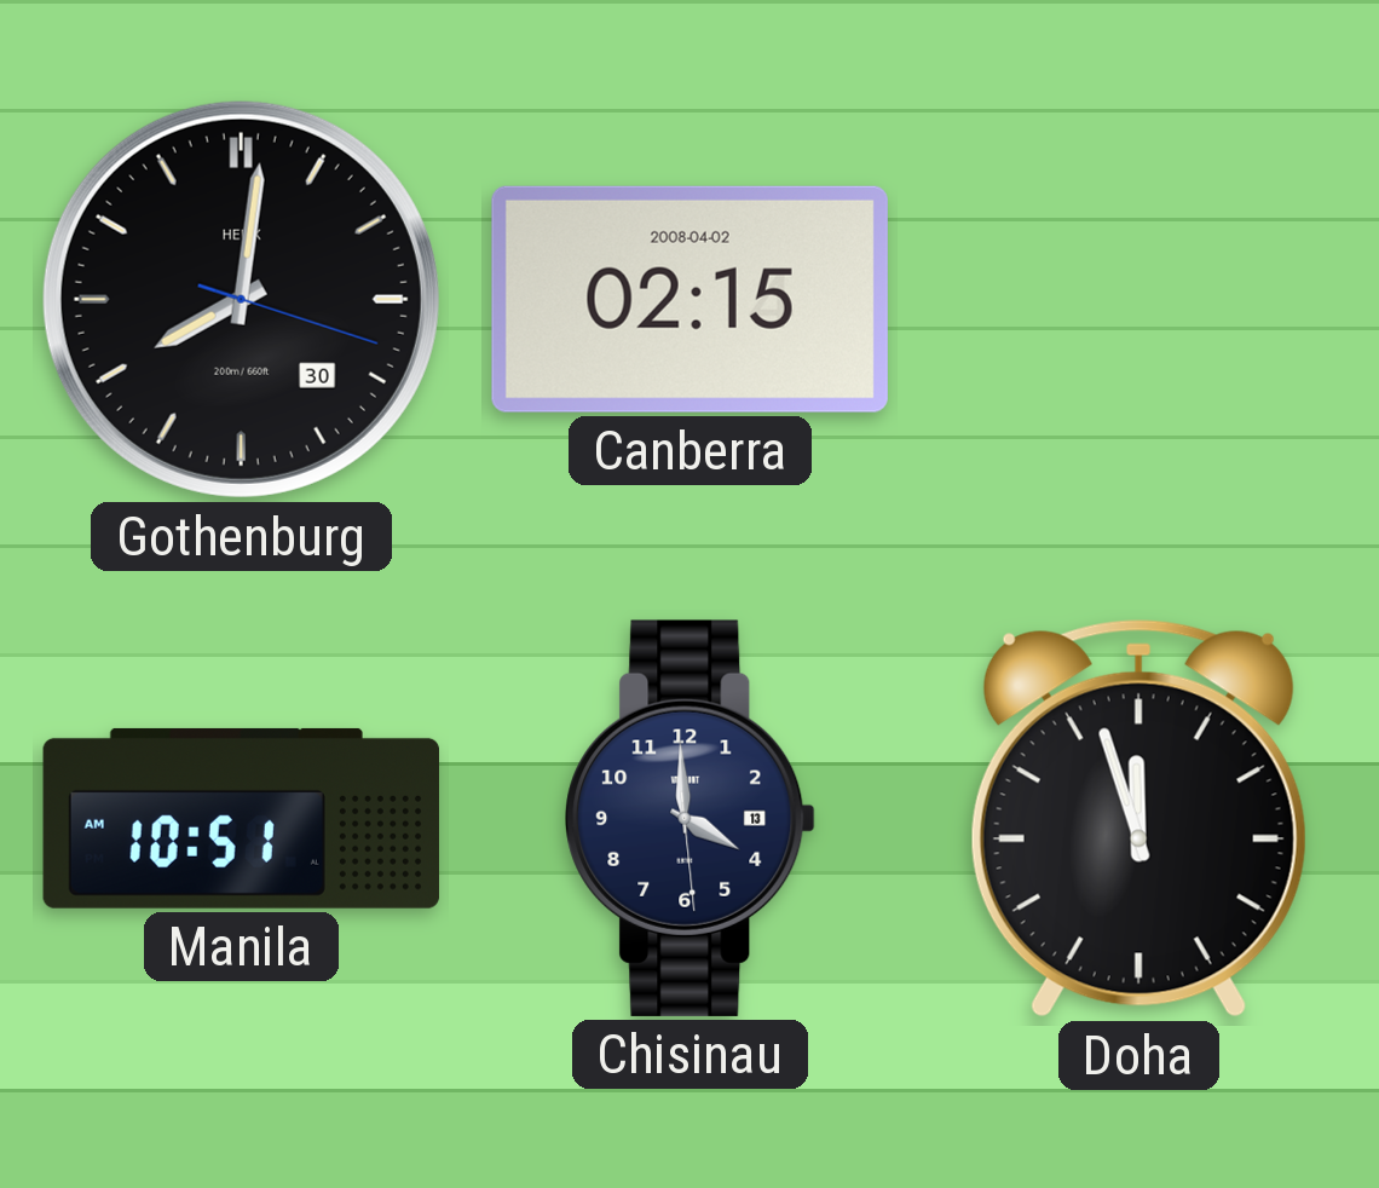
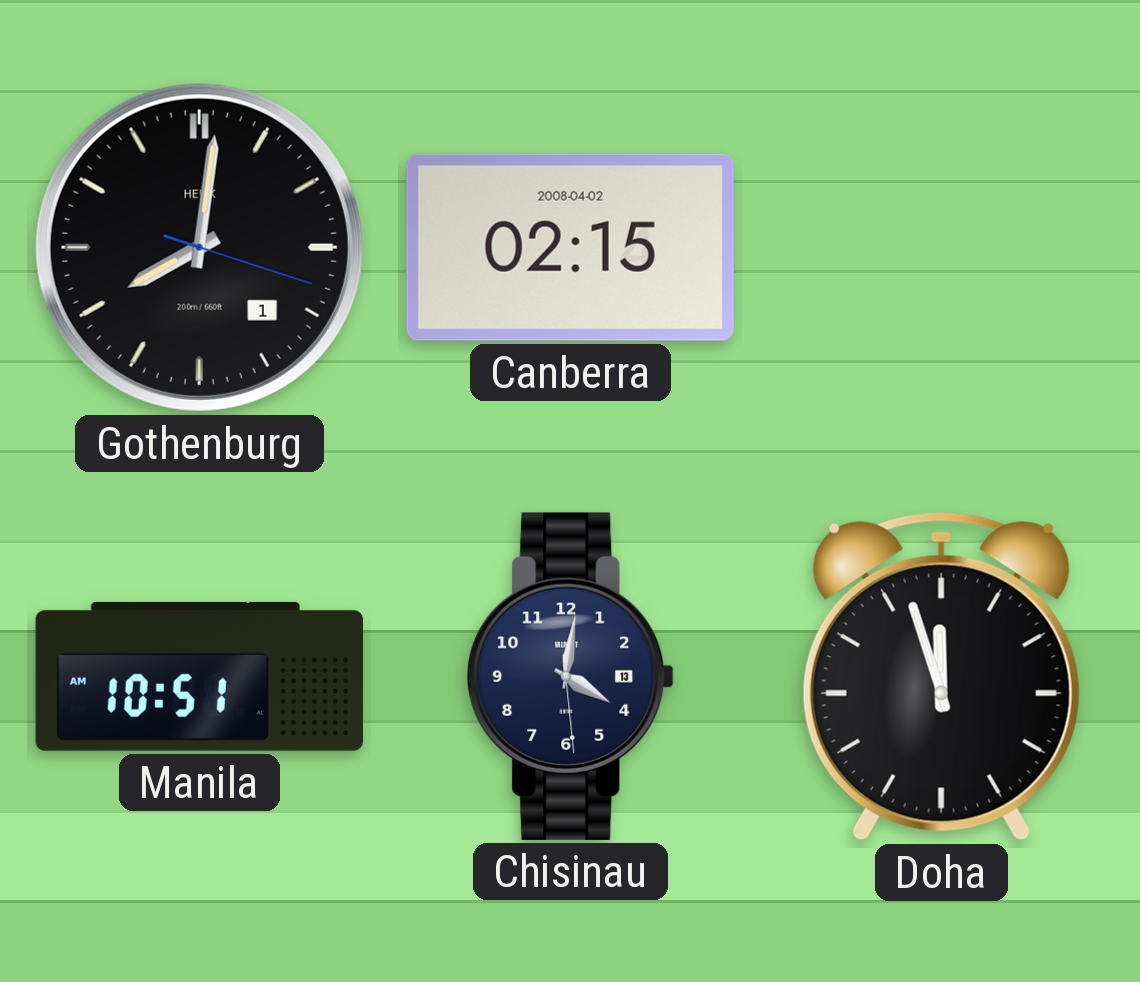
Gothenburg date: 30 -> 1
Chisinau: 3:59 -> 4:01
